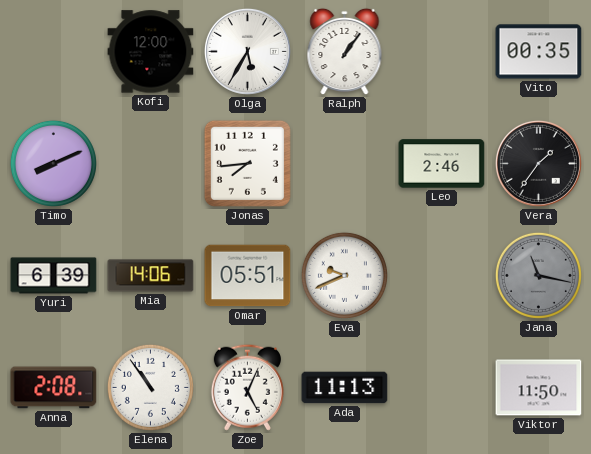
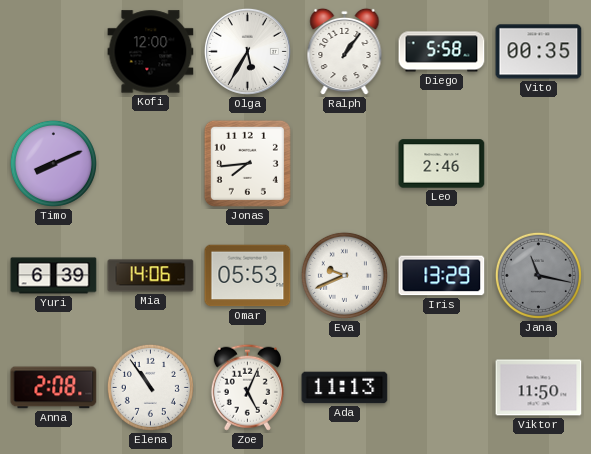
Diego: none -> 5:58
Vera: 1:36 -> none
Omar: 05:51 -> 05:53
Iris: none -> 13:29
